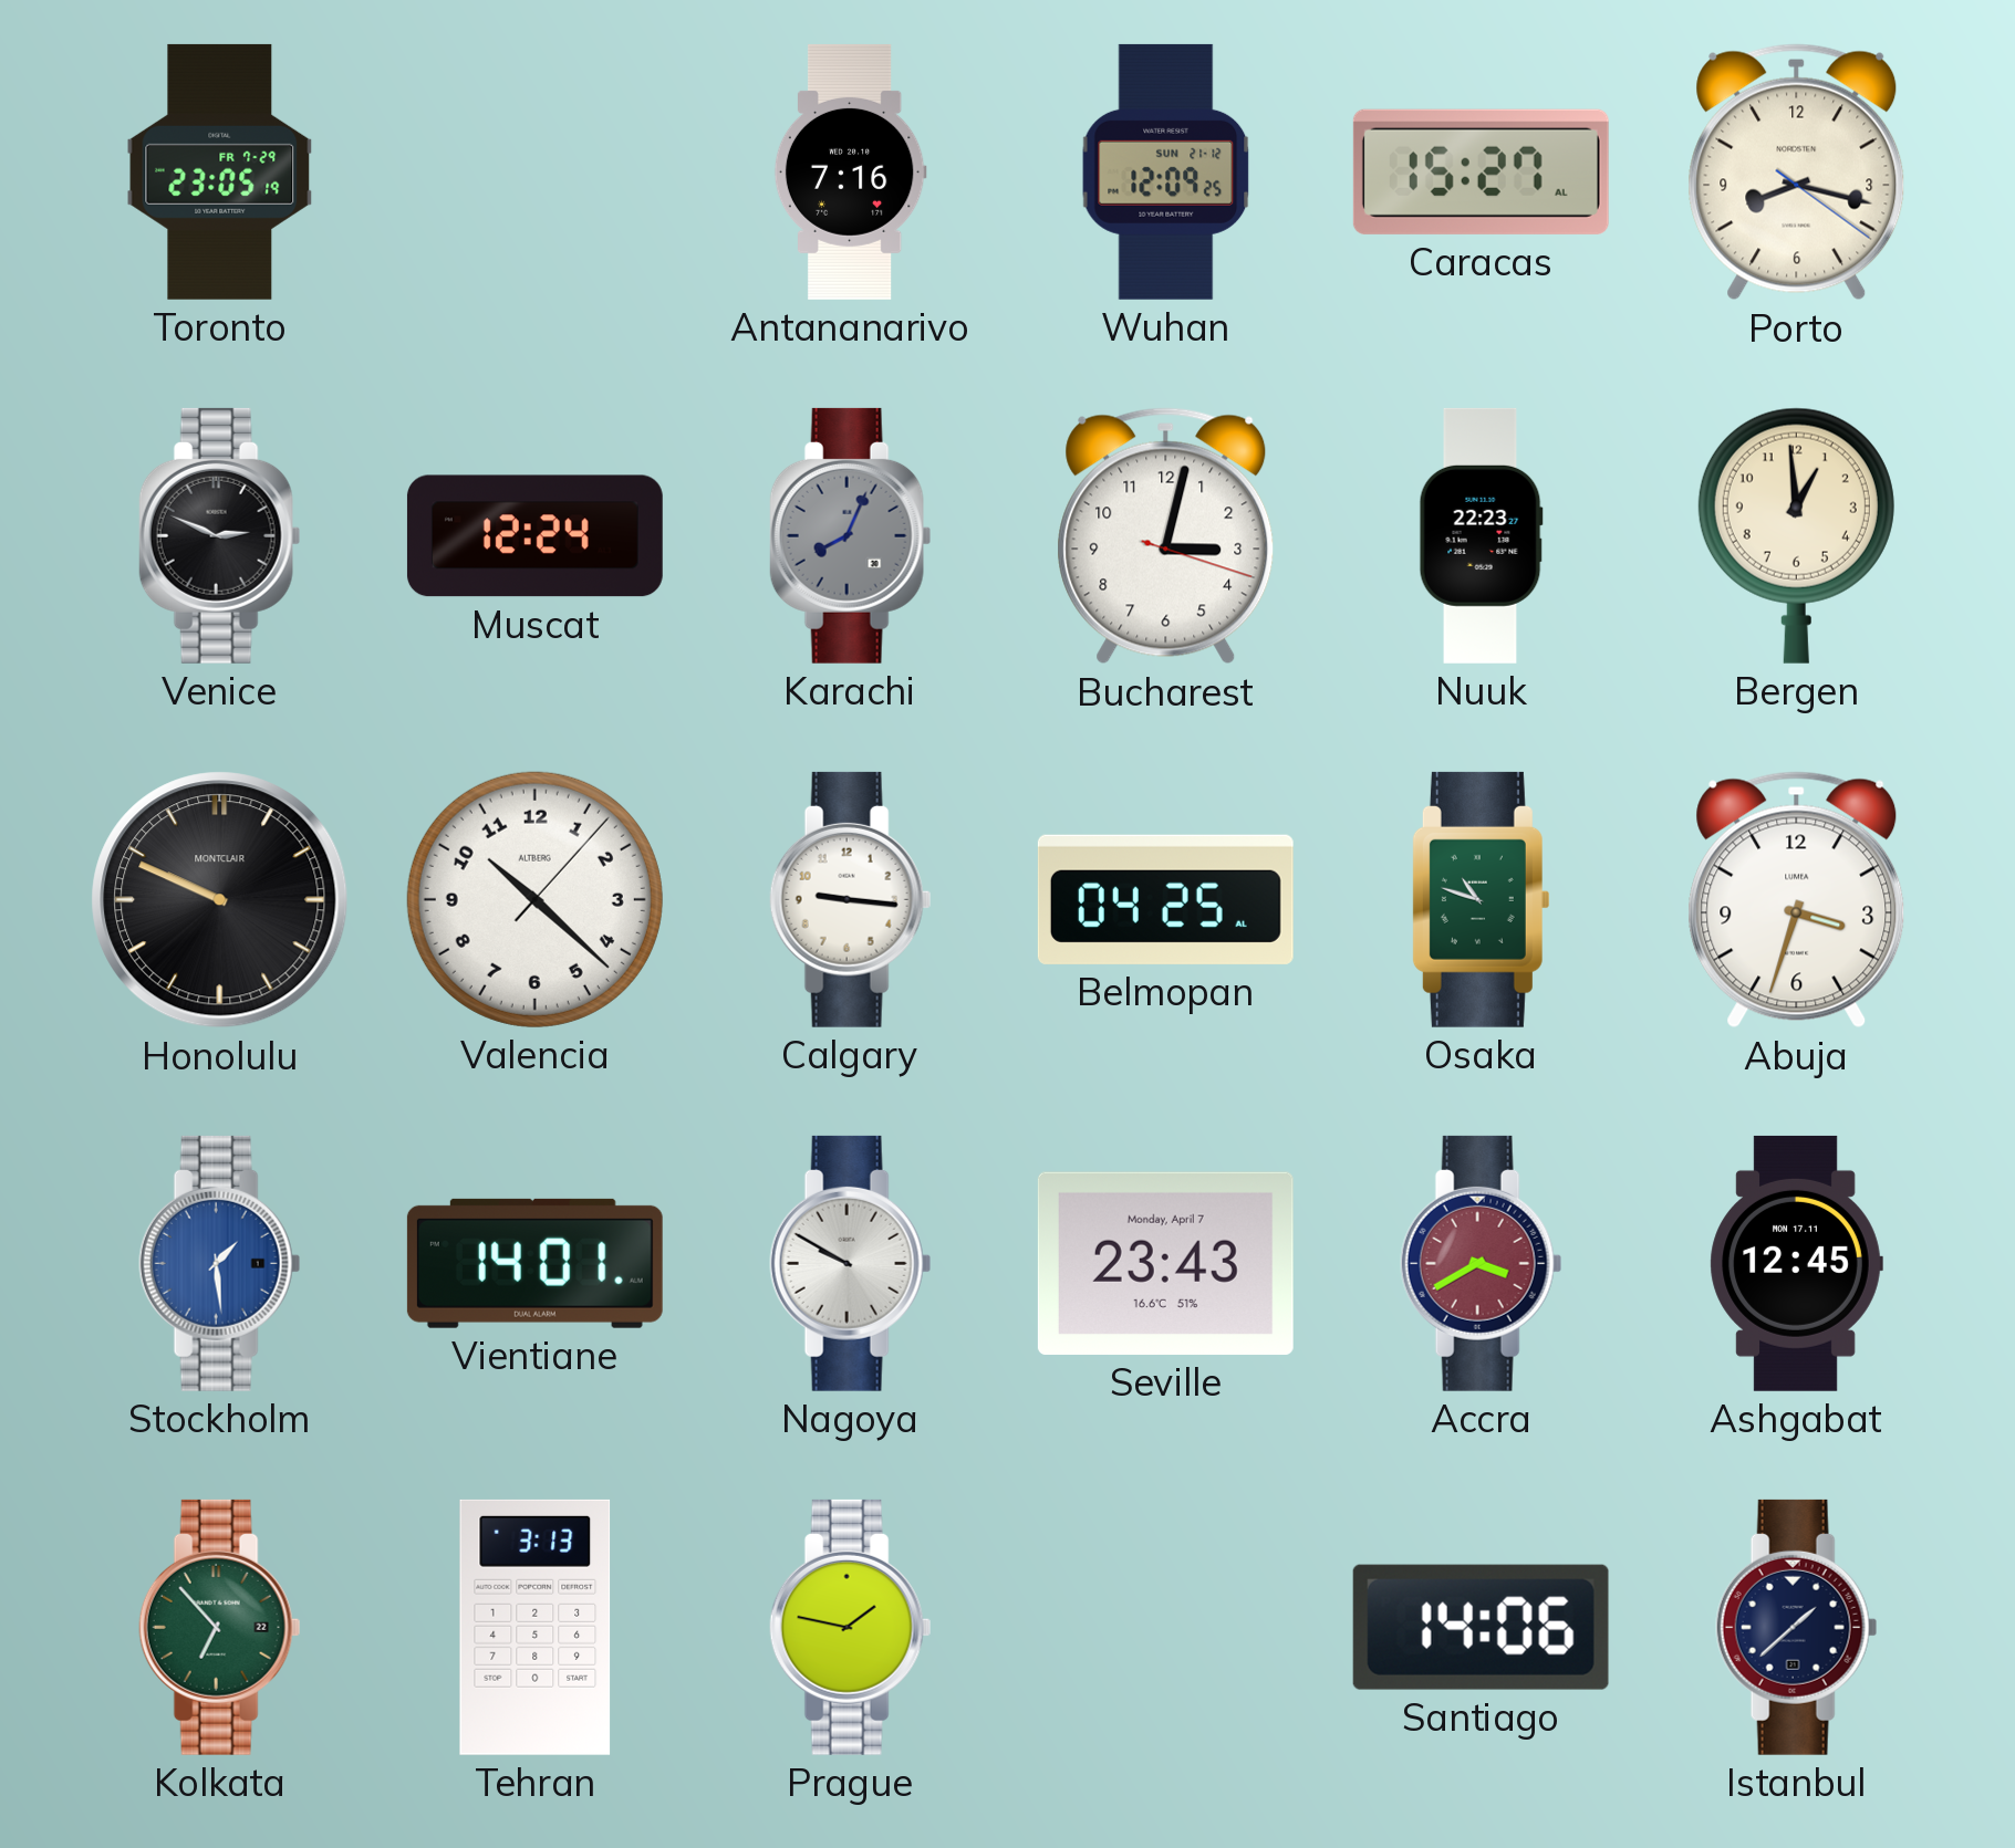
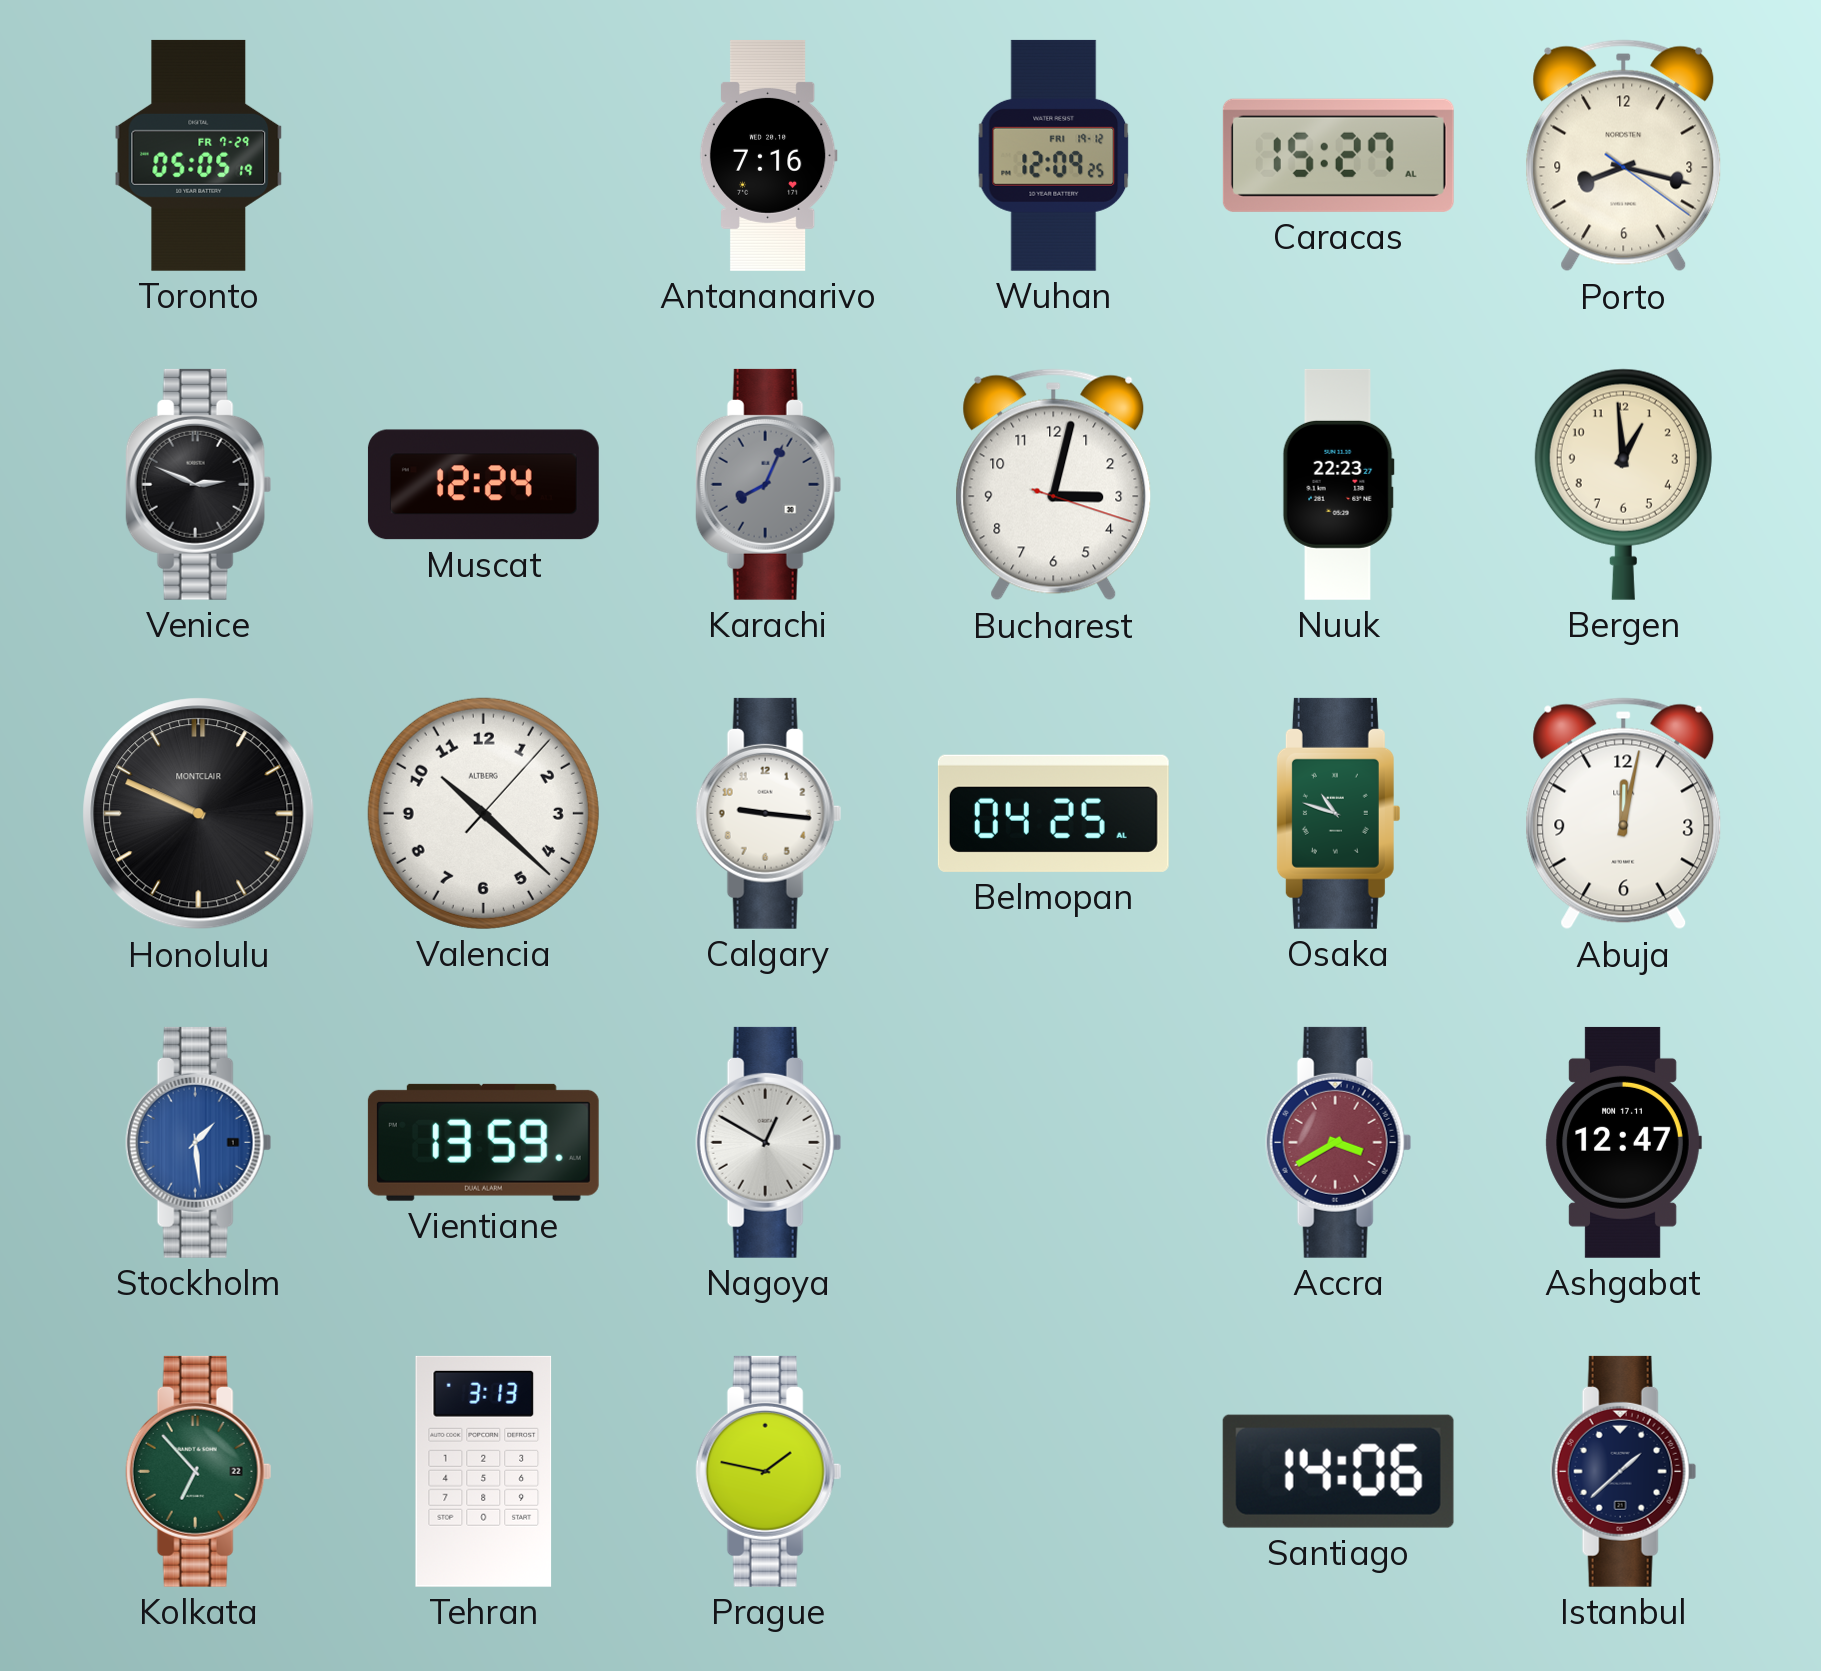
Toronto: 23:05 -> 05:05
Wuhan date: SUN 21-12 -> FRI 19-12
Abuja: 3:33 -> 12:02
Vientiane: 14:01 -> 13:59
Nagoya: 9:50 -> 12:50
Seville: 23:43 -> none
Ashgabat: 12:45 -> 12:47
